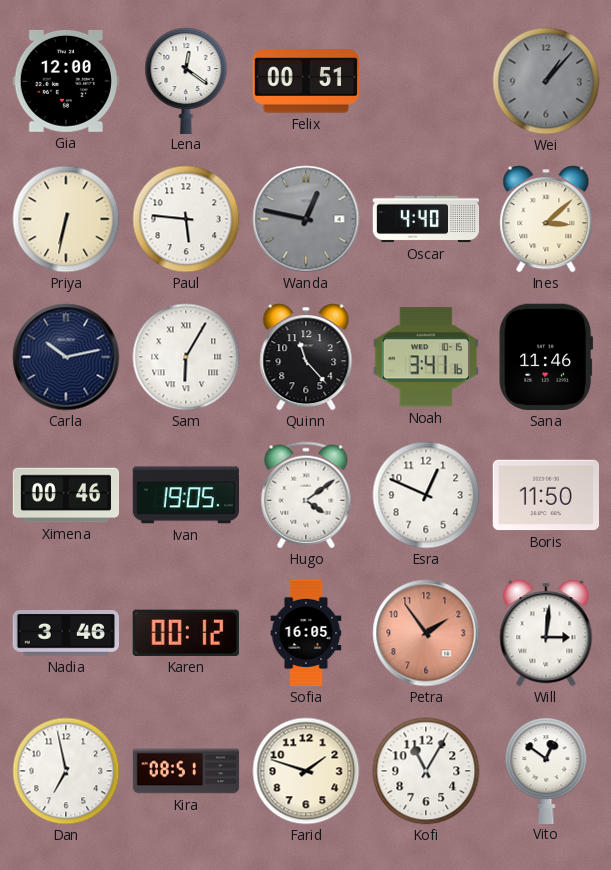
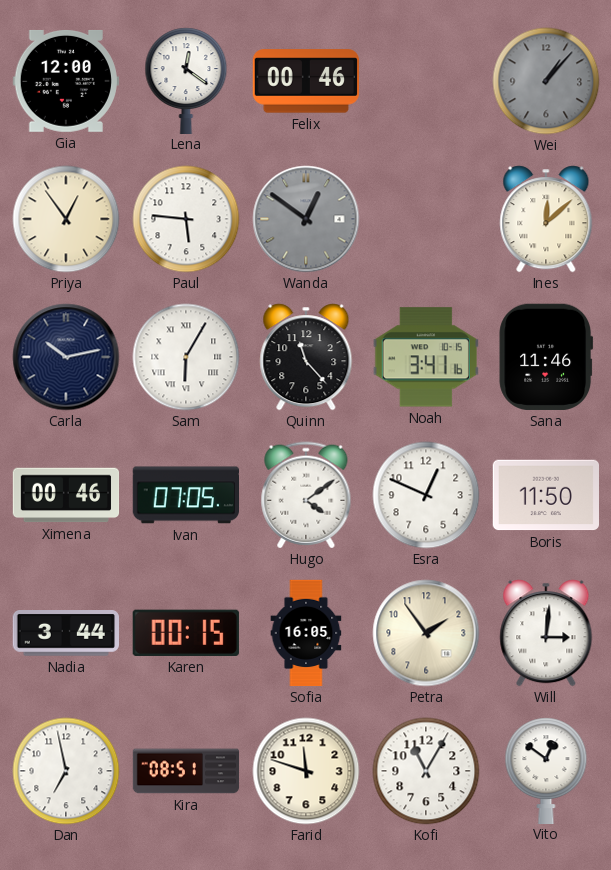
Felix: 00:51 -> 00:46
Priya: 6:32 -> 12:54
Wanda: 12:47 -> 12:51
Oscar: 4:40 -> none
Ines: 3:08 -> 12:08
Ivan: 19:05 -> 07:05
Nadia: 3:46 -> 3:44
Karen: 00:12 -> 00:15
Petra dial: salmon -> cream
Farid: 1:48 -> 11:48
